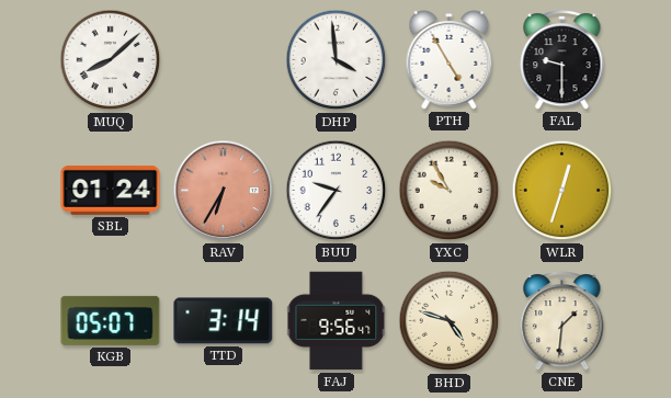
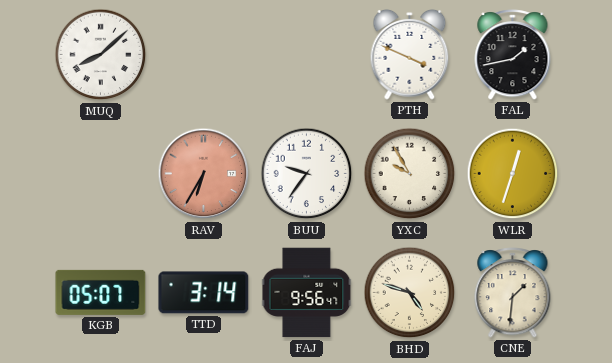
DHP: 3:59 -> none
PTH: 4:55 -> 3:49
FAL: 9:30 -> 1:43
SBL: 01:24 -> none
